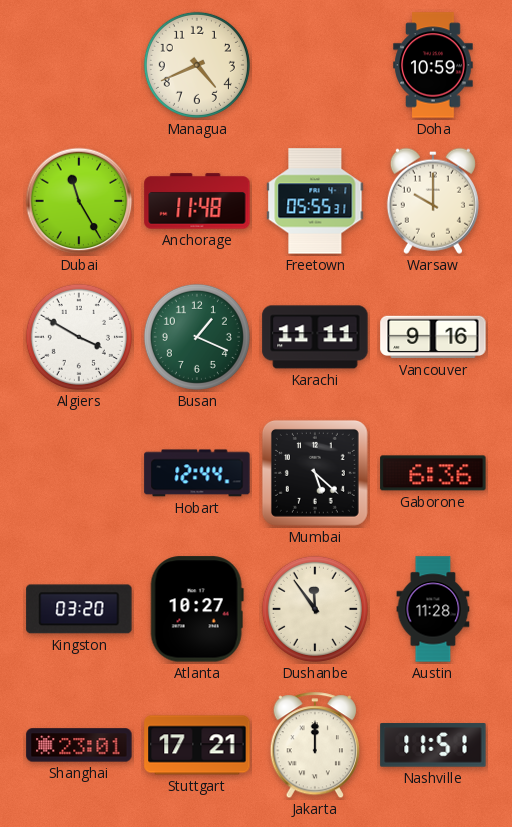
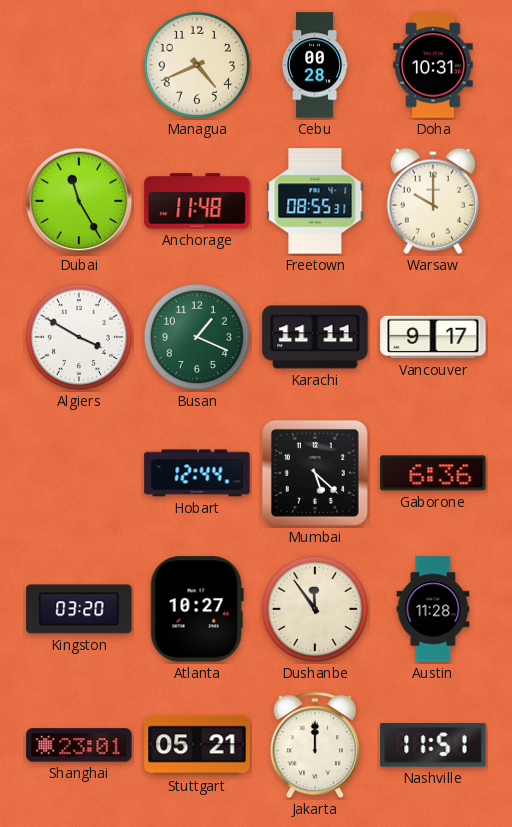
Cebu: none -> 00:28
Doha: 10:59 -> 10:31
Freetown: 05:55 -> 08:55
Vancouver: 9:16 -> 9:17
Stuttgart: 17:21 -> 05:21
